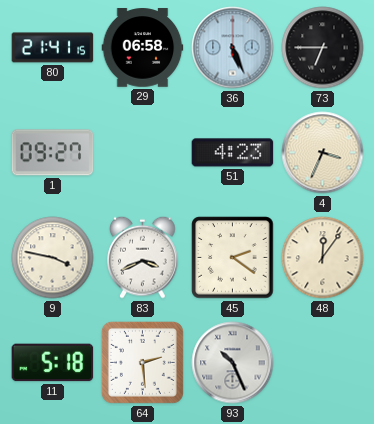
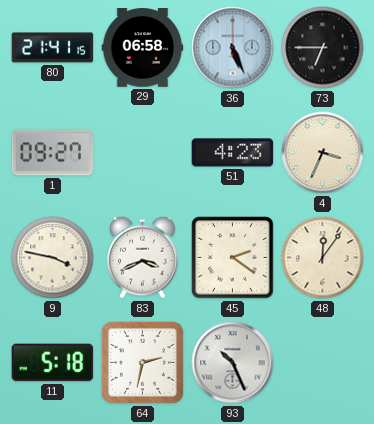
64: 2:29 -> 2:32
